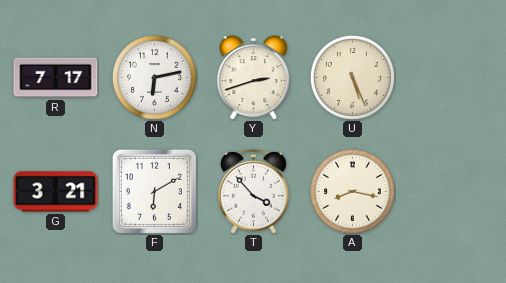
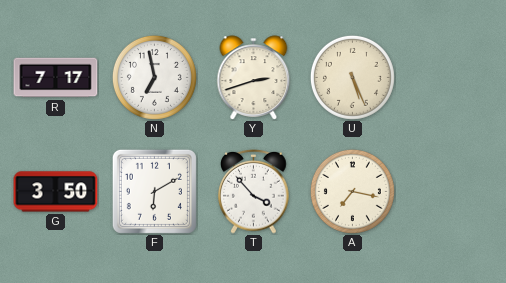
N: 6:13 -> 6:58
G: 3:21 -> 3:50
A: 8:17 -> 7:17
